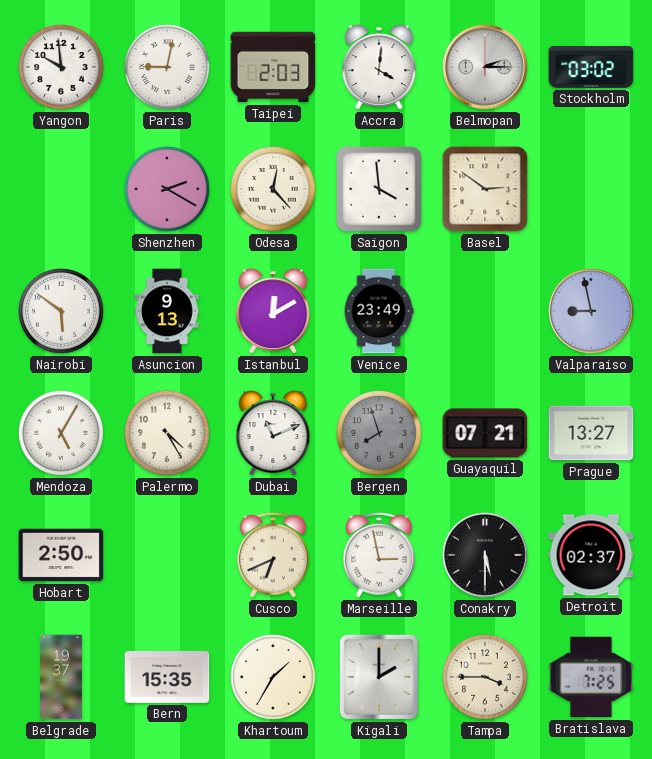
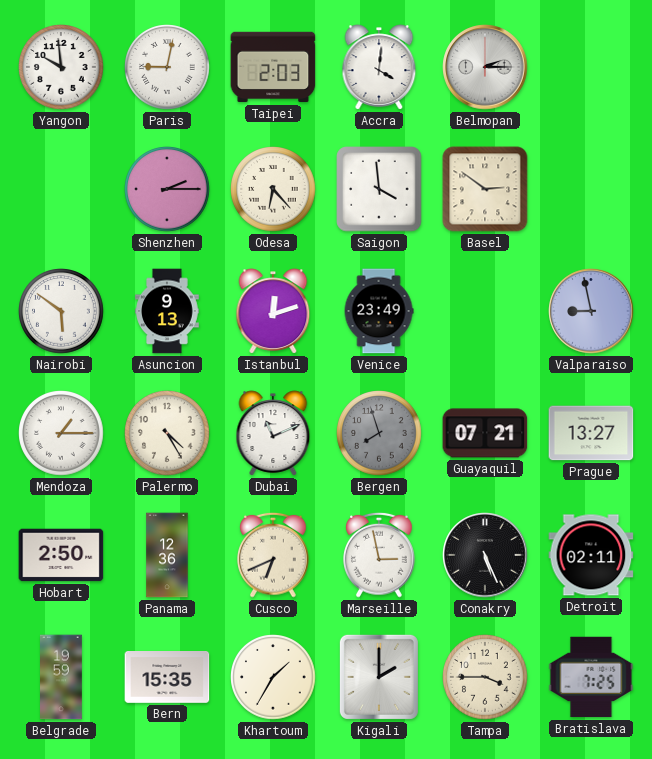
Stockholm: 03:02 -> none
Shenzhen: 2:20 -> 2:15
Odesa: 12:23 -> 6:23
Istanbul: 12:10 -> 12:12
Mendoza: 5:05 -> 1:15
Panama: none -> 12:36
Conakry: 5:30 -> 5:26
Detroit: 02:37 -> 02:11
Belgrade: 19:37 -> 19:59
